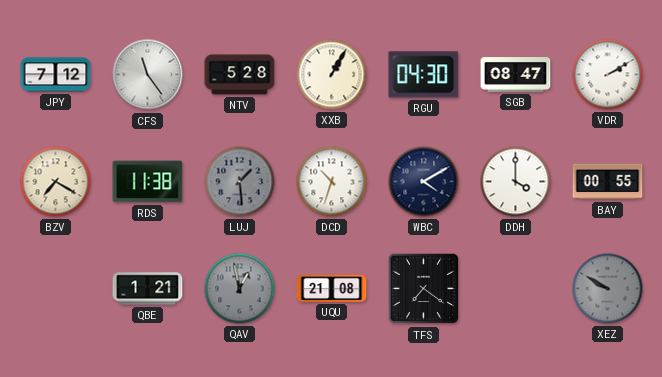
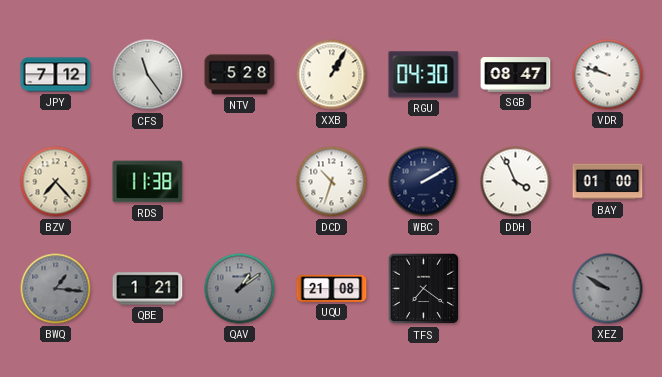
VDR: 2:10 -> 9:48
BZV: 7:20 -> 7:23
LUJ: 1:29 -> none
WBC: 4:10 -> 2:10
DDH: 4:00 -> 3:56
BAY: 00:55 -> 01:00
BWQ: none -> 1:16
QAV: 12:58 -> 1:09
